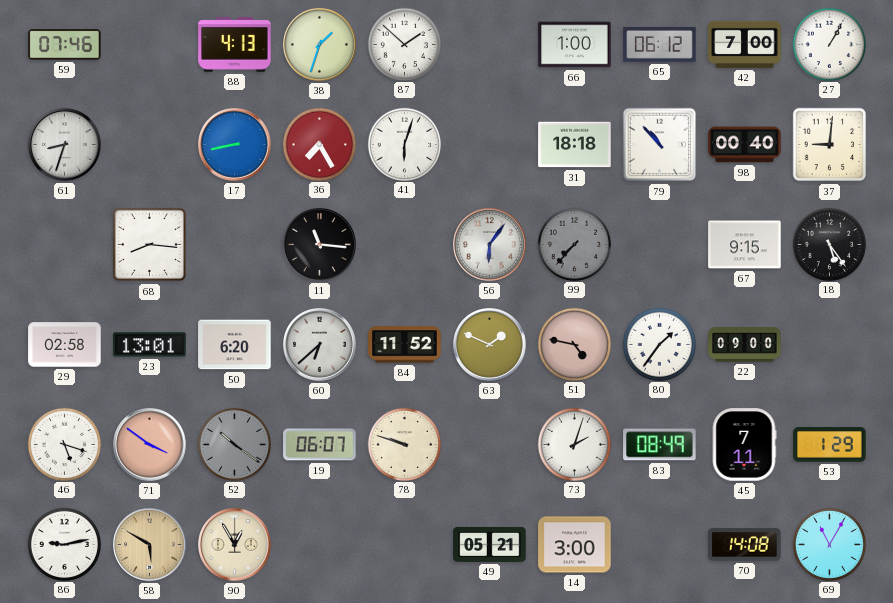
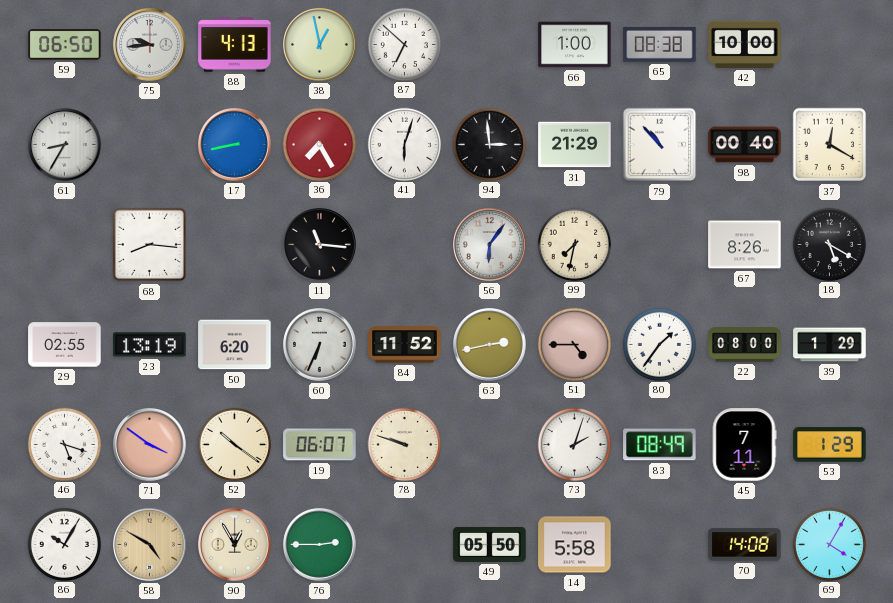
59: 07:46 -> 06:50
75: none -> 9:44
38: 1:33 -> 12:58
87: 1:52 -> 6:52
65: 06:12 -> 08:38
42: 7:00 -> 10:00
27: 1:05 -> none
61: 8:33 -> 8:35
94: none -> 2:59
31: 18:18 -> 21:29
37: 9:01 -> 12:20
99: 7:37 -> 7:32
99 dial: grey -> cream
67: 9:15 -> 8:26
18: 5:24 -> 5:20
29: 02:58 -> 02:55
23: 13:01 -> 13:19
60: 6:38 -> 6:34
63: 1:49 -> 2:43
51: 4:47 -> 4:45
22: 09:00 -> 08:00
39: none -> 1:29
52 dial: grey -> cream
86: 9:13 -> 10:05
58: 5:50 -> 4:50
76: none -> 2:45
49: 05:21 -> 05:50
14: 3:00 -> 5:58
69: 11:05 -> 4:05
